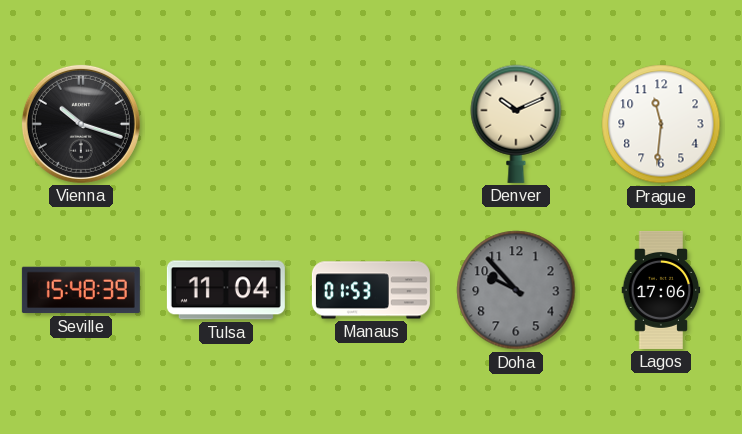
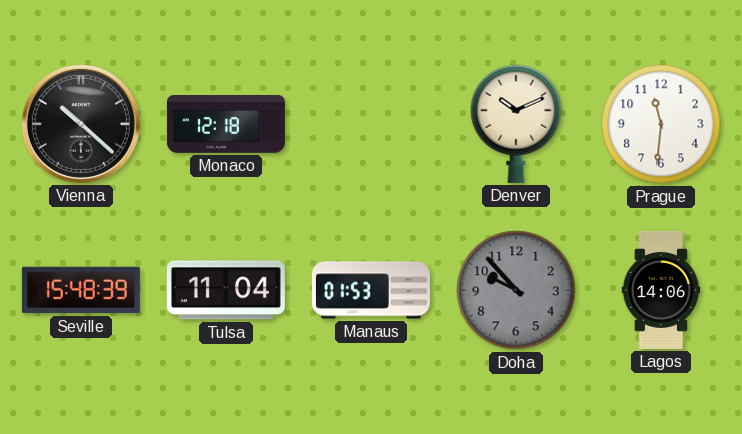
Vienna: 10:18 -> 10:22
Monaco: none -> 12:18
Lagos: 17:06 -> 14:06
